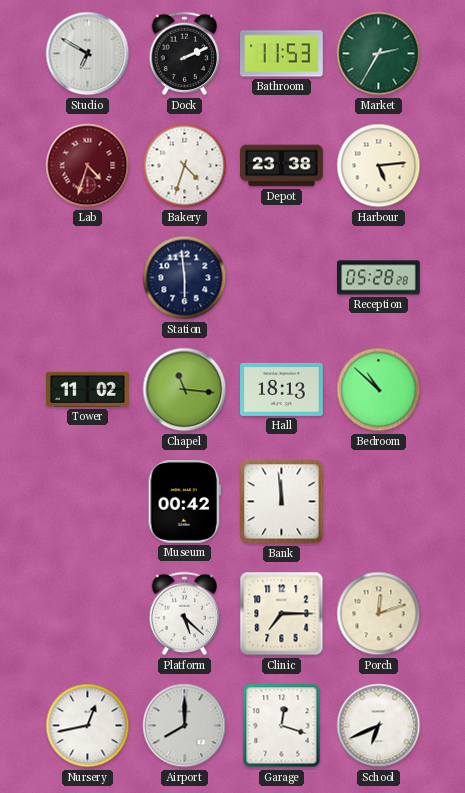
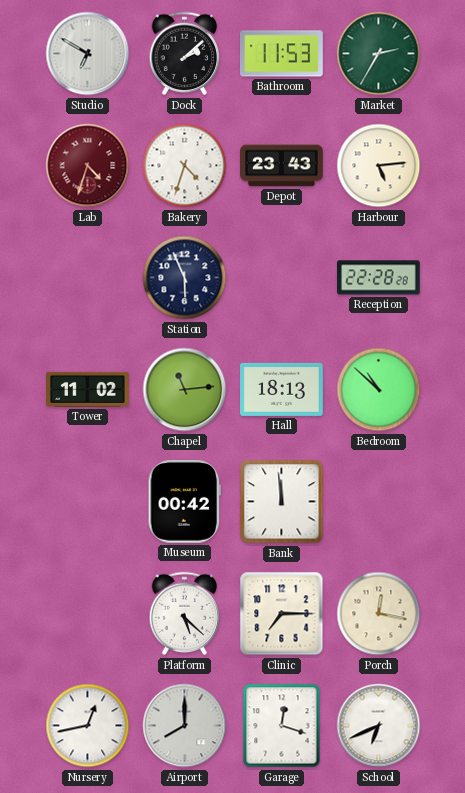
Dock: 2:11 -> 2:08
Depot: 23:38 -> 23:43
Station: 5:59 -> 5:56
Reception: 05:28 -> 22:28
Chapel: 11:16 -> 11:14
Porch: 12:12 -> 12:17
